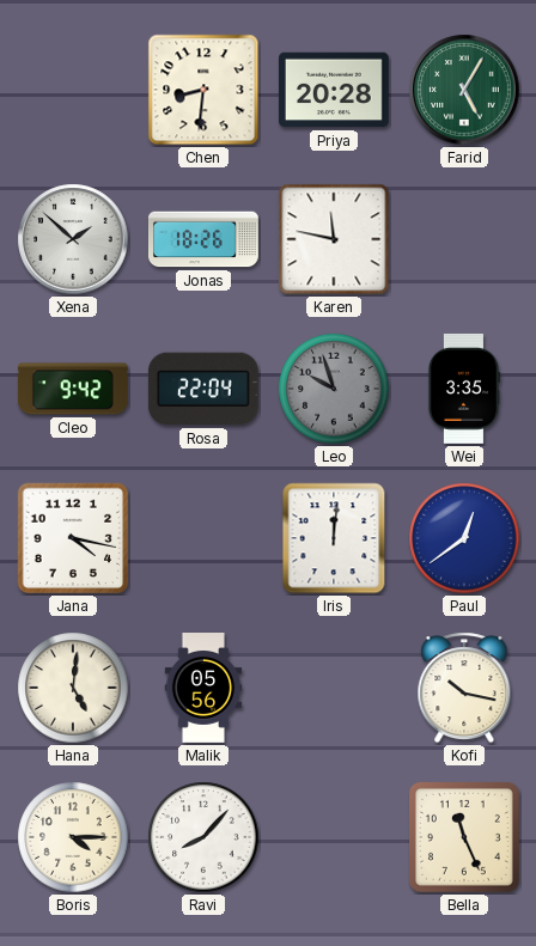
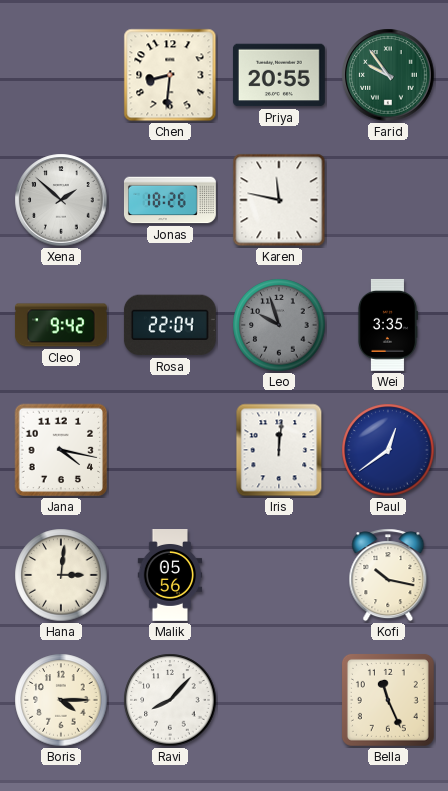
Priya: 20:28 -> 20:55
Farid: 5:05 -> 9:54
Hana: 5:01 -> 3:01
